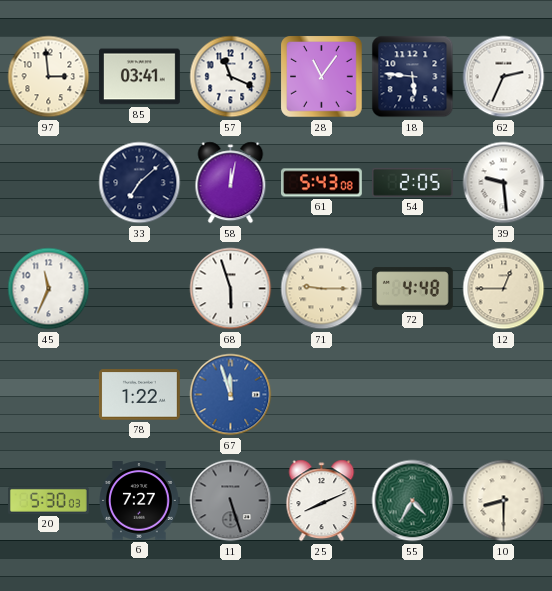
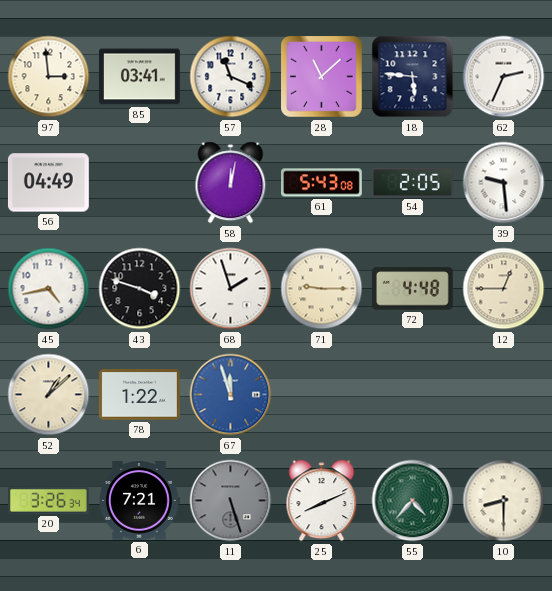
28: 11:06 -> 11:08
56: none -> 04:49
33: 7:08 -> none
45: 11:34 -> 4:43
43: none -> 3:48
68: 5:57 -> 1:57
52: none -> 1:08
20: 5:30 -> 3:26
6: 7:27 -> 7:21
55: 4:35 -> 4:37
